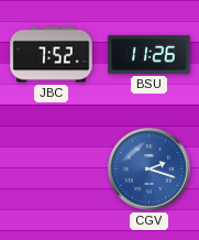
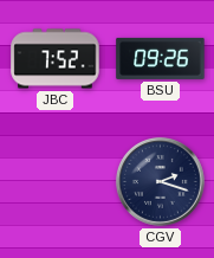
BSU: 11:26 -> 09:26
CGV dial: blue -> navy
